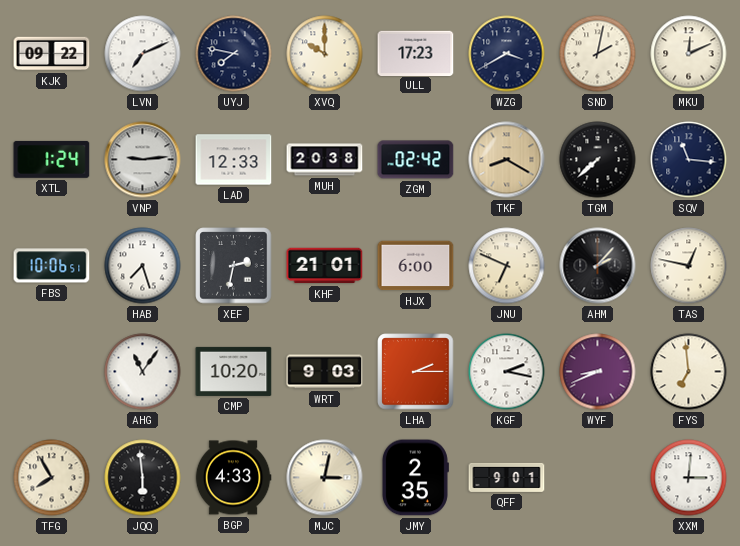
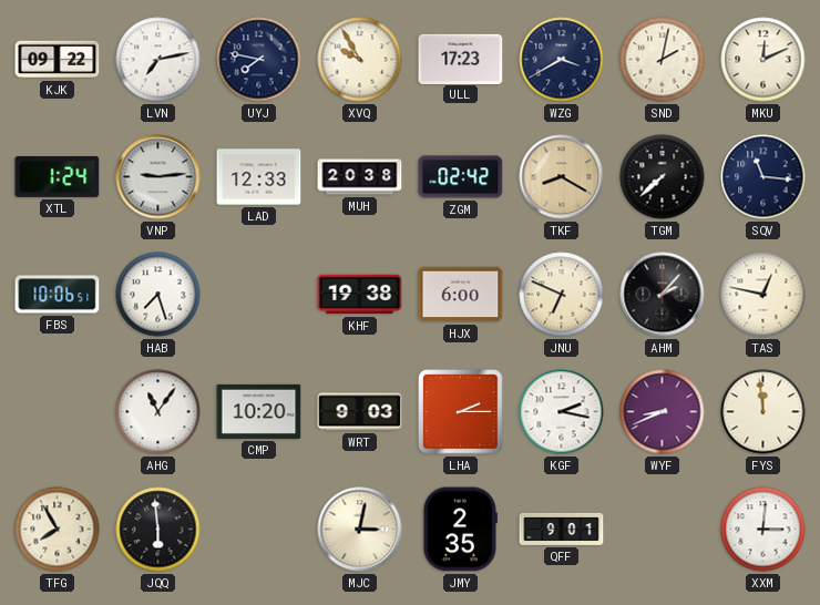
LVN: 7:11 -> 7:13
XVQ: 10:00 -> 9:55
XEF: 2:32 -> none
KHF: 21:01 -> 19:38
FYS: 6:59 -> 11:59
BGP: 4:33 -> none
